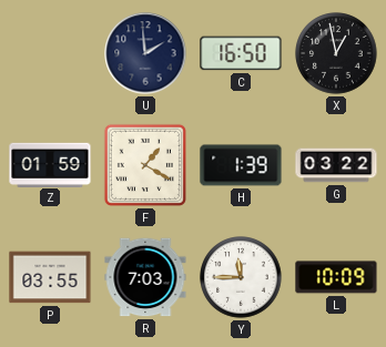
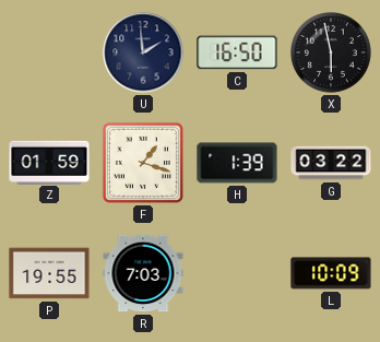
X: 12:58 -> 5:58
F: 1:20 -> 1:18
P: 03:55 -> 19:55
Y: 11:45 -> none
